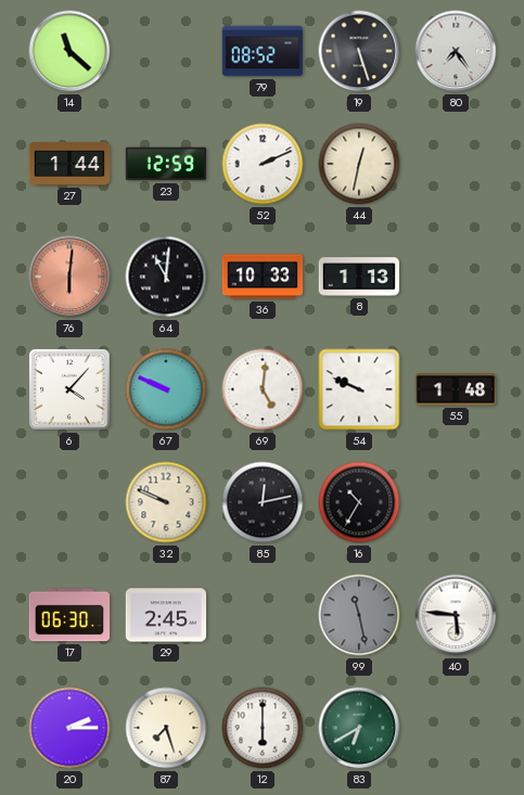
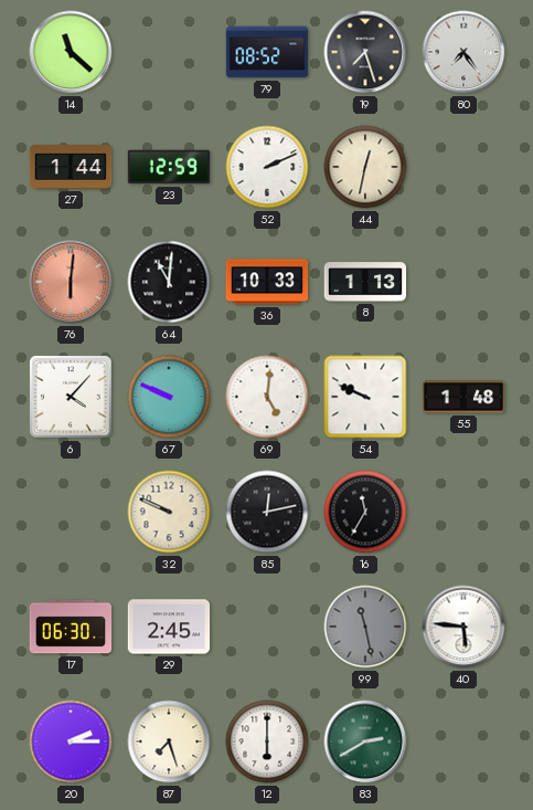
19: 5:27 -> 7:27
16: 10:35 -> 11:35
83: 6:40 -> 2:40
